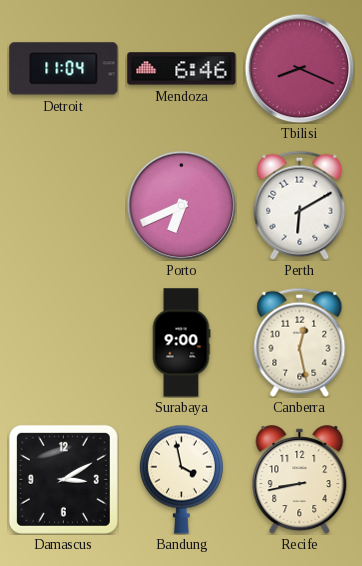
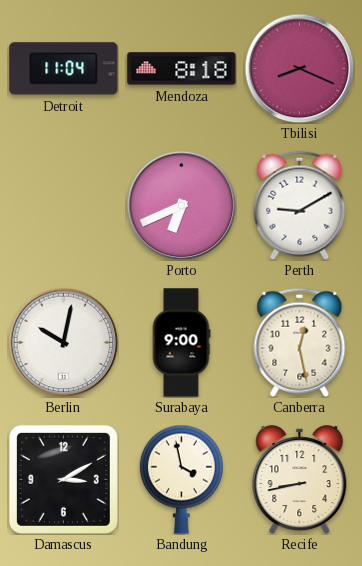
Mendoza: 6:46 -> 8:18
Perth: 6:10 -> 9:10
Berlin: none -> 10:02
